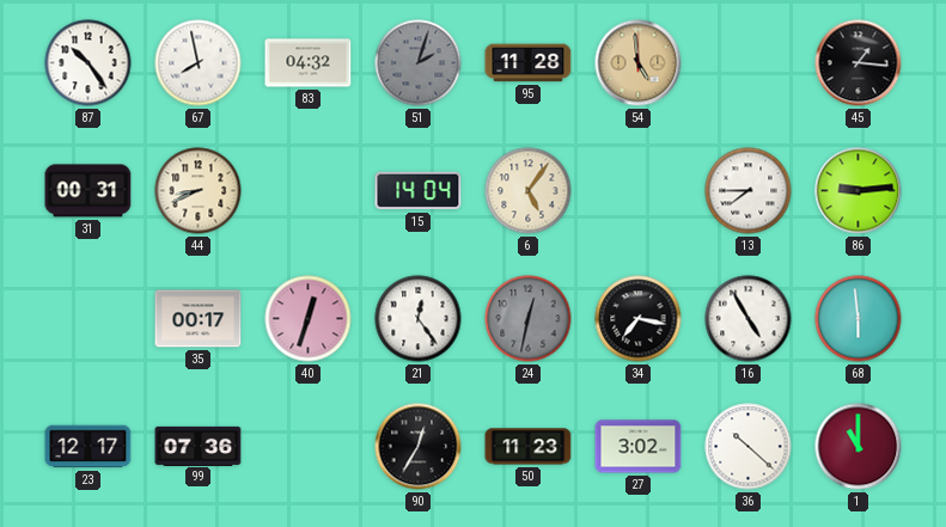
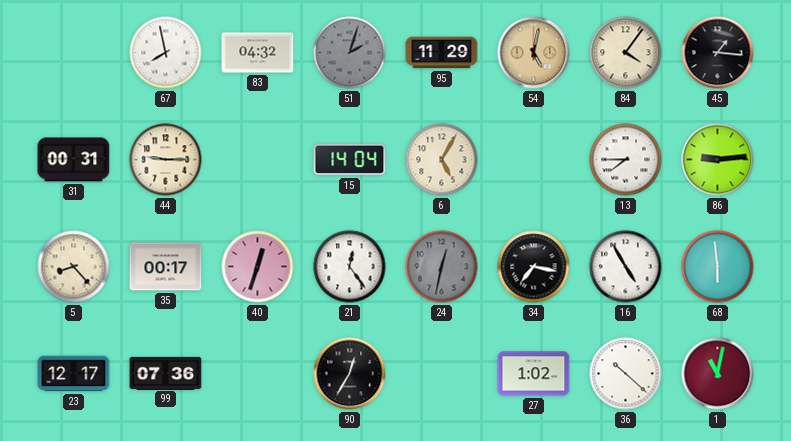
87: 10:24 -> none
95: 11:28 -> 11:29
54: 4:59 -> 5:02
84: none -> 4:06
44: 8:41 -> 9:15
6: 5:06 -> 5:05
5: none -> 8:23
50: 11:23 -> none
27: 3:02 -> 1:02
1: 11:00 -> 11:02
